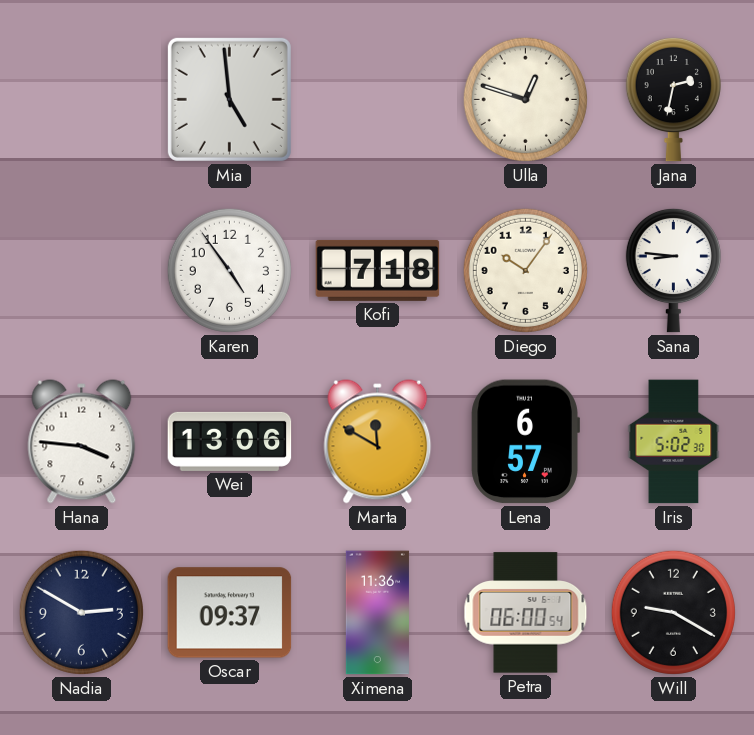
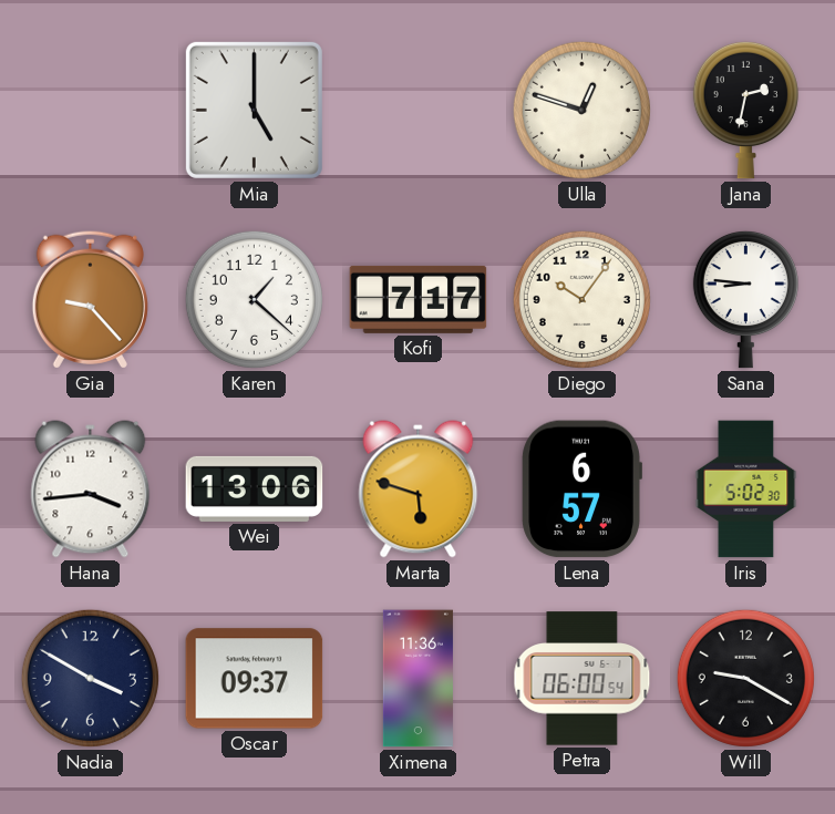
Mia: 4:59 -> 5:00
Gia: none -> 9:23
Karen: 4:54 -> 1:22
Kofi: 7:18 -> 7:17
Hana: 3:46 -> 3:44
Marta: 11:50 -> 5:48
Nadia: 2:50 -> 3:50
